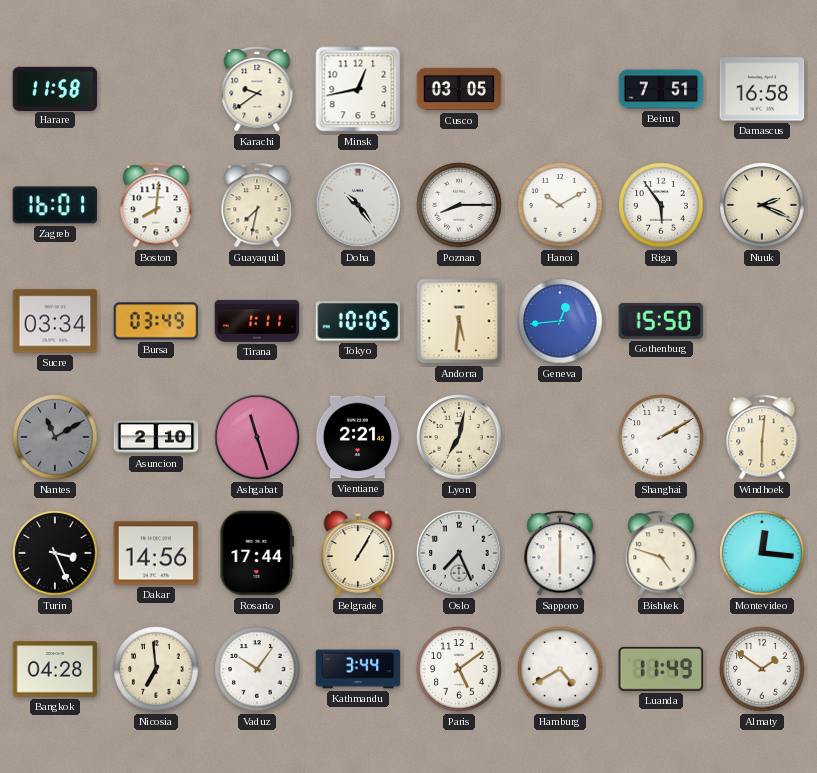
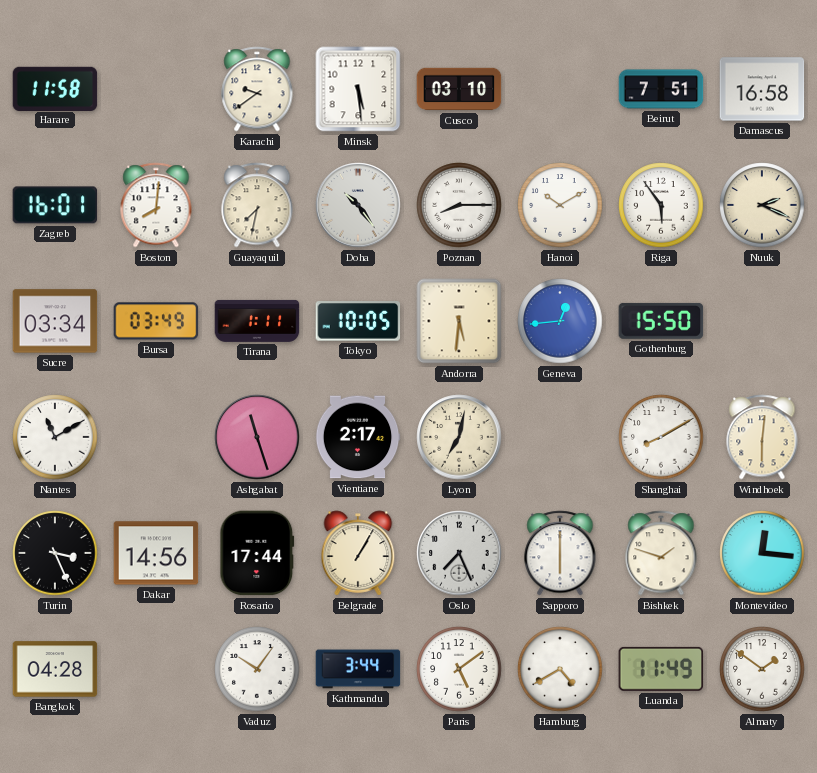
Minsk: 12:43 -> 5:29
Cusco: 03:05 -> 03:10
Nantes dial: grey -> white
Asuncion: 2:10 -> none
Vientiane: 2:21 -> 2:17
Shanghai: 2:10 -> 8:10
Bishkek: 4:48 -> 1:48
Nicosia: 6:59 -> none
